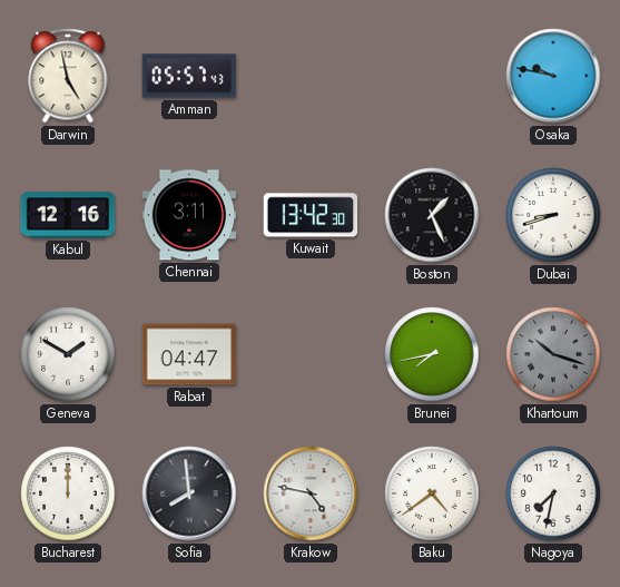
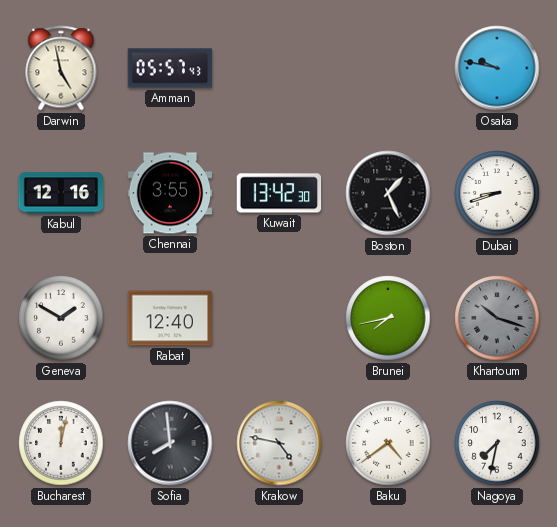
Chennai: 3:11 -> 3:55
Rabat: 04:47 -> 12:40
Bucharest: 12:00 -> 12:02
